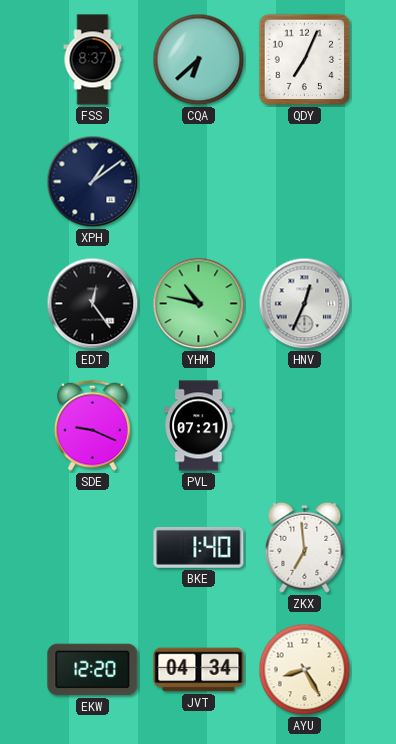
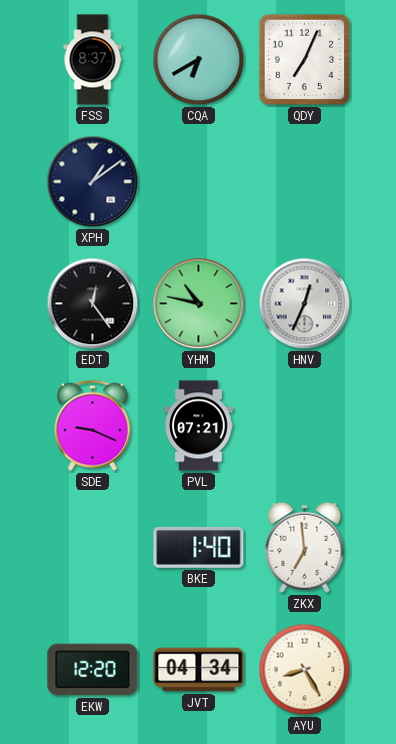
CQA: 6:38 -> 6:40
